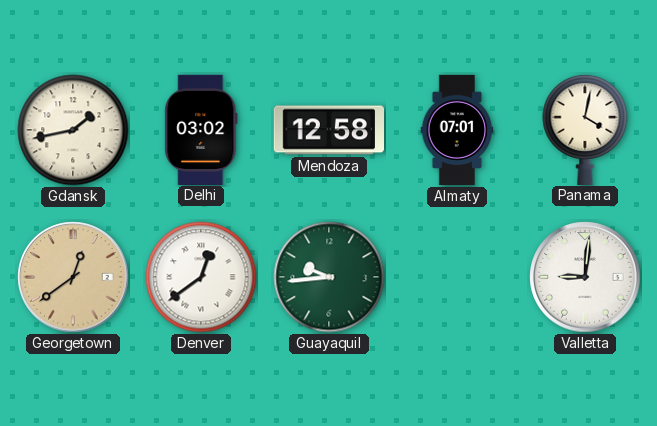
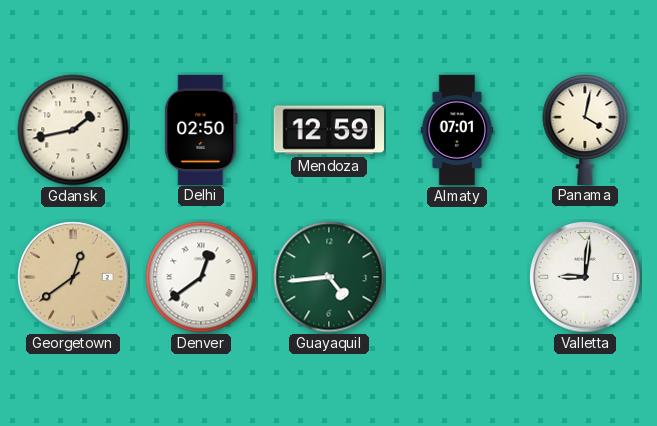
Delhi: 03:02 -> 02:50
Mendoza: 12:58 -> 12:59
Guayaquil: 9:44 -> 4:44
